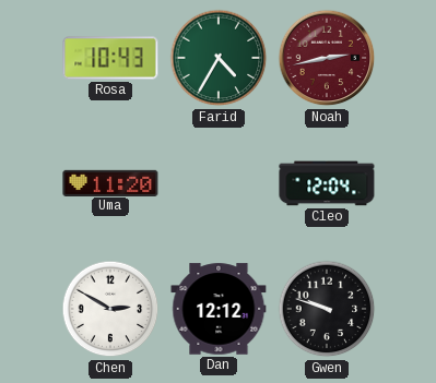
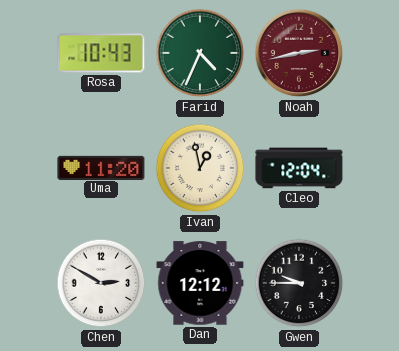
Farid: 4:35 -> 4:34
Ivan: none -> 12:58
Gwen: 9:48 -> 9:45
